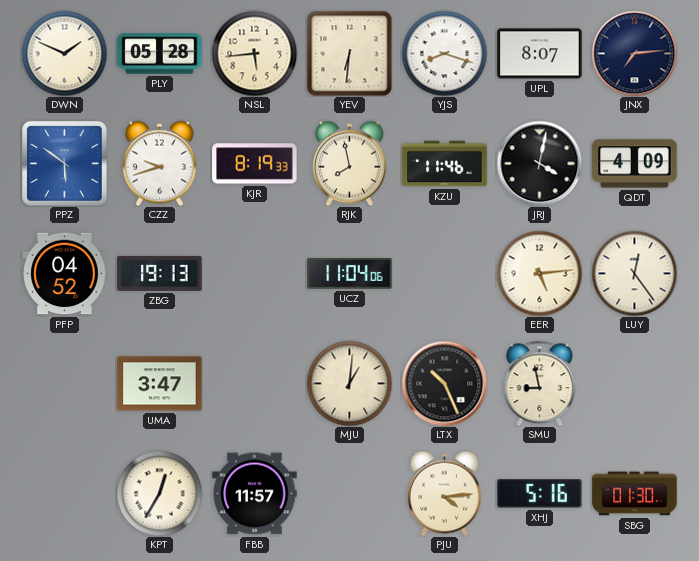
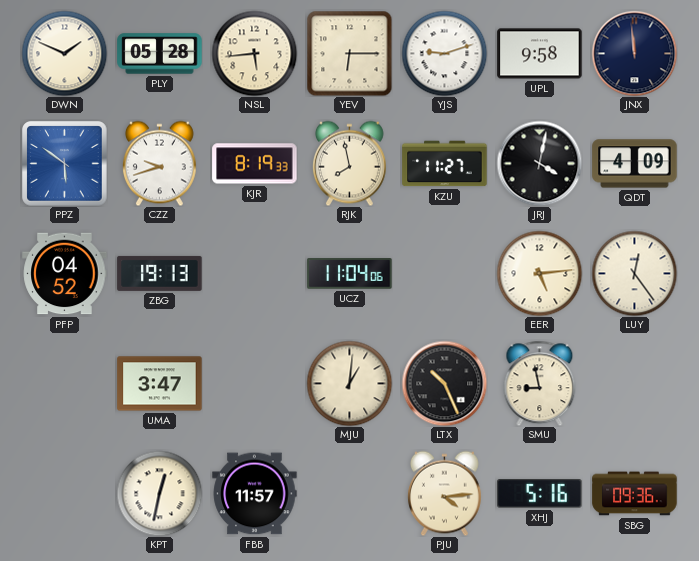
YEV: 6:31 -> 6:15
YJS: 8:18 -> 9:12
UPL: 8:07 -> 9:58
JNX: 7:14 -> 11:59
KZU: 11:46 -> 11:27
KPT: 12:35 -> 12:32
SBG: 01:30 -> 09:36
